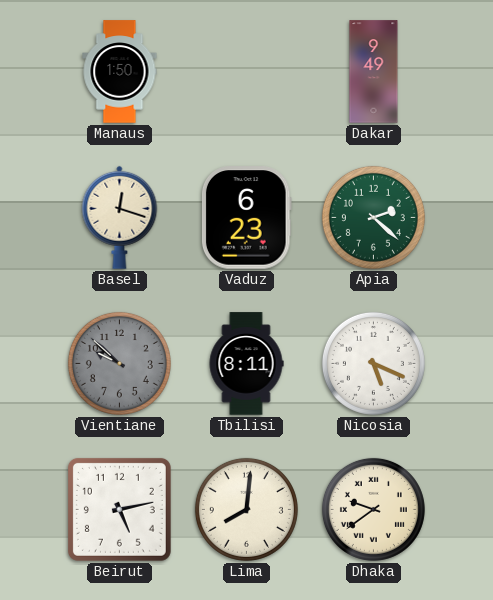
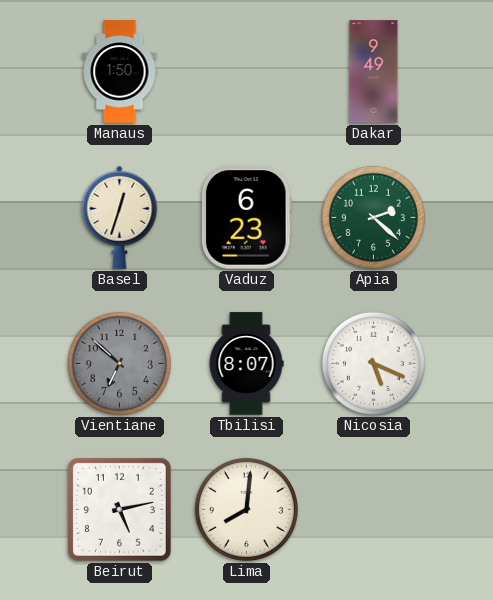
Basel: 12:18 -> 12:33
Vientiane: 9:52 -> 6:52
Tbilisi: 8:11 -> 8:07
Dhaka: 9:39 -> none
